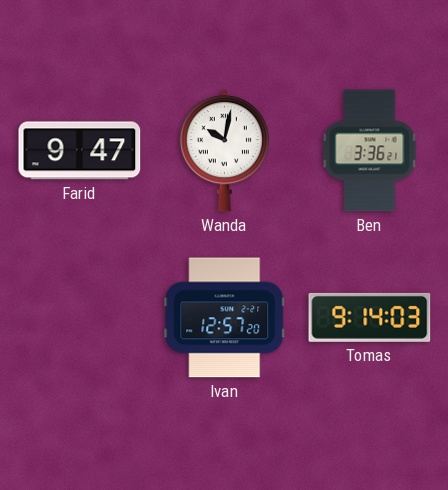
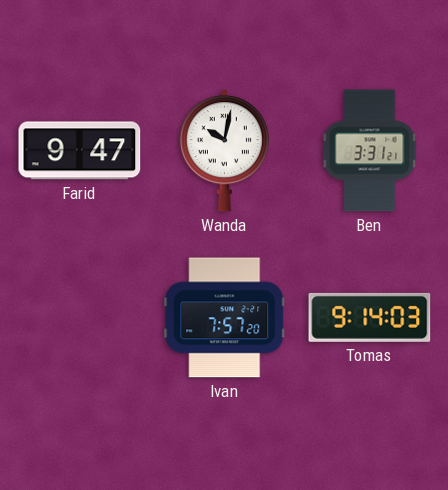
Ben: 3:36 -> 3:31
Ivan: 12:57 -> 7:57
